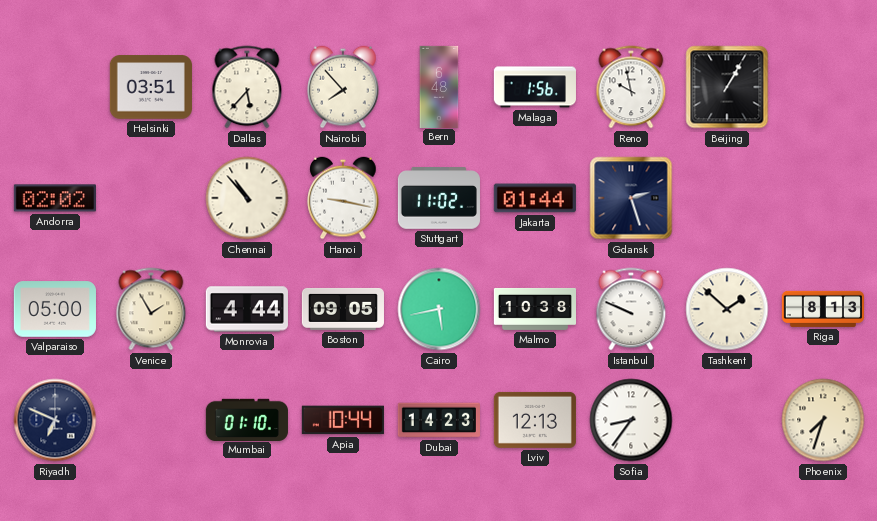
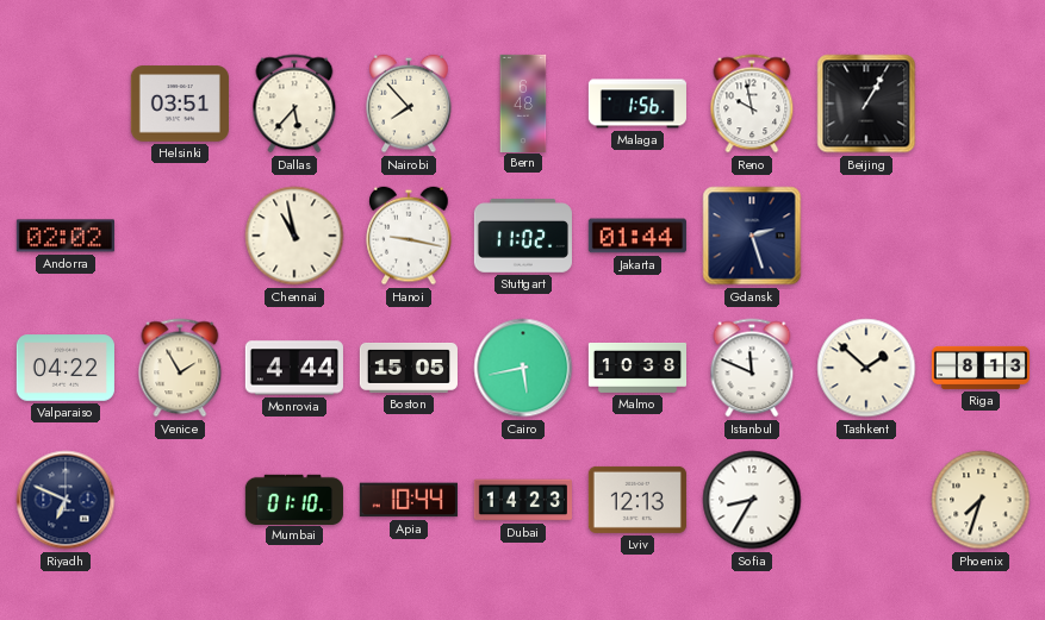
Chennai: 10:53 -> 10:58
Valparaiso: 05:00 -> 04:22
Boston: 09:05 -> 15:05
Istanbul: 9:49 -> 11:49
Sofia: 8:36 -> 8:35
